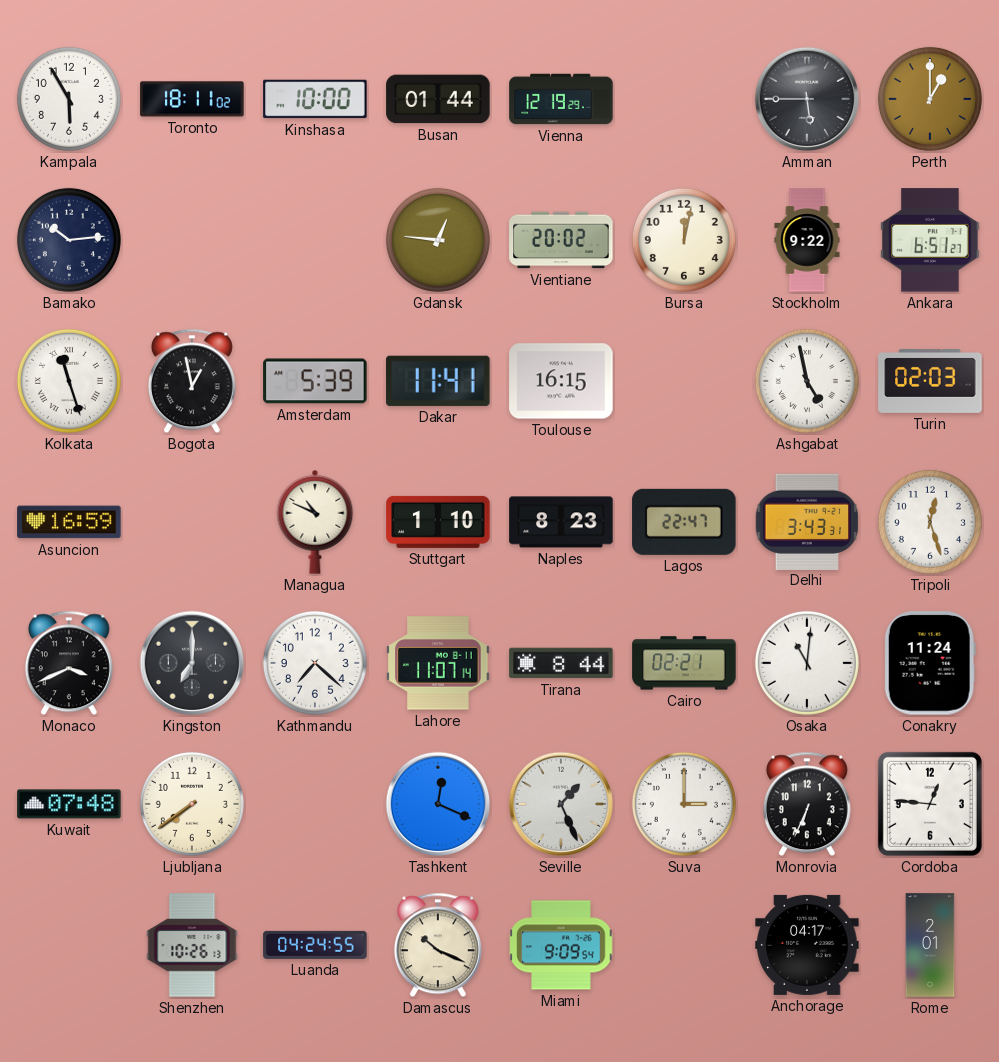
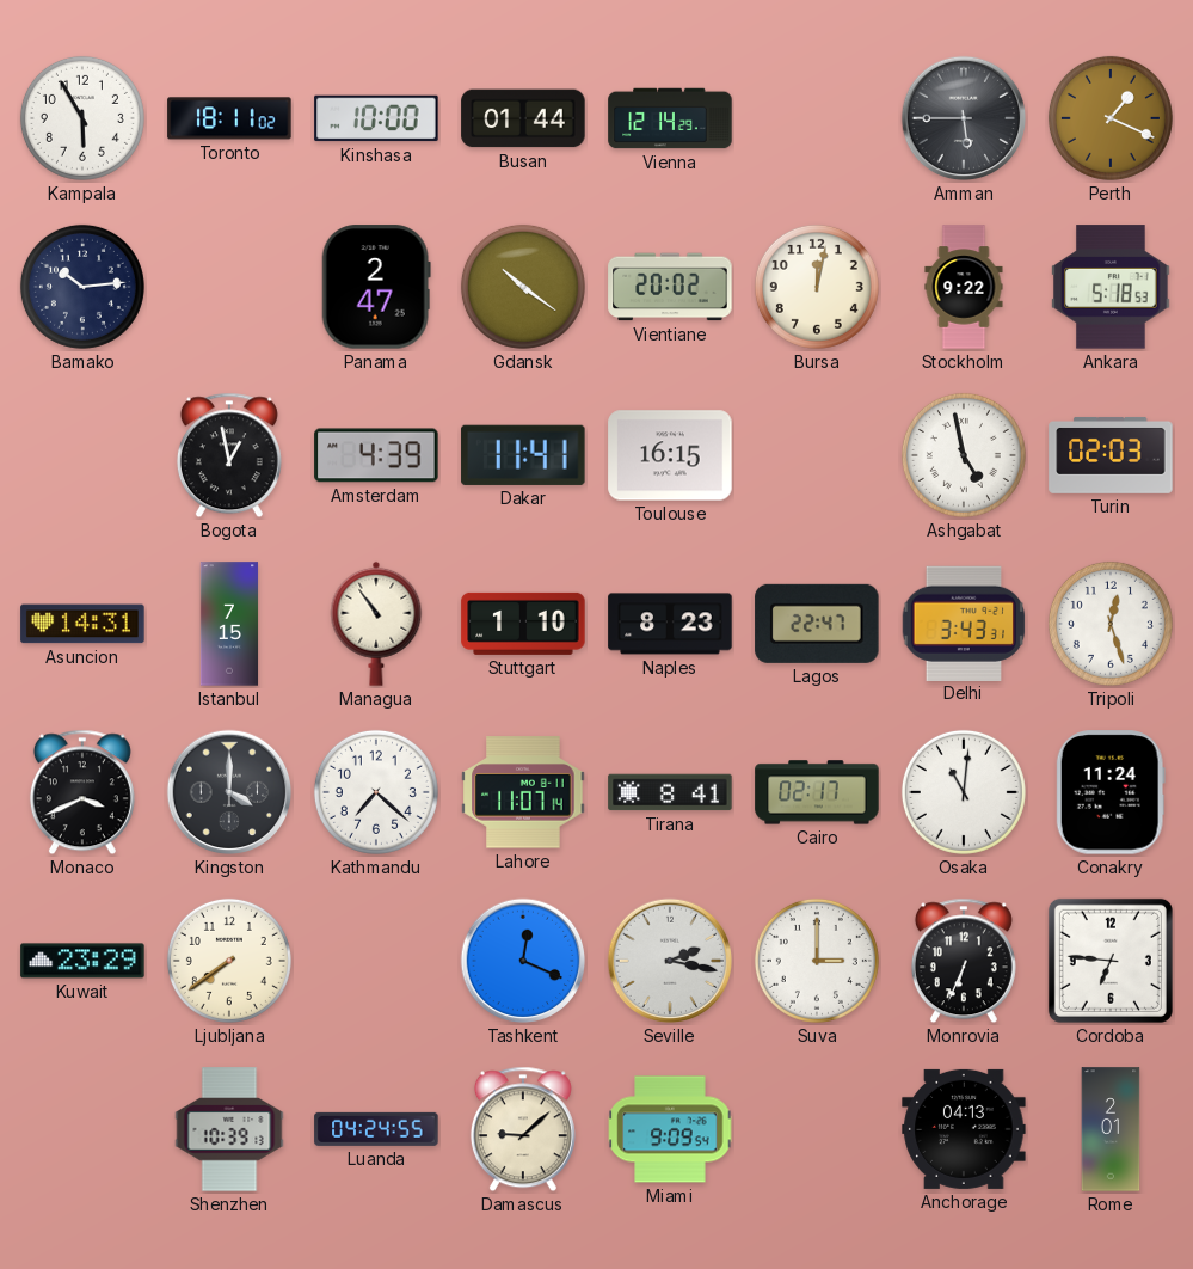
Vienna: 12:19 -> 12:14
Perth: 1:00 -> 1:19
Panama: none -> 2:47
Gdansk: 12:46 -> 10:21
Ankara: 6:51 -> 5:18
Kolkata: 11:27 -> none
Amsterdam: 5:39 -> 4:39
Asuncion: 16:59 -> 14:31
Istanbul: none -> 7:15
Managua: 10:49 -> 10:54
Kingston: 7:00 -> 4:00
Tirana: 8:44 -> 8:41
Cairo: 02:21 -> 02:17
Kuwait: 07:48 -> 23:29
Seville: 1:26 -> 2:17
Cordoba: 12:46 -> 6:46
Shenzhen: 10:26 -> 10:39
Damascus: 10:19 -> 9:08
Anchorage: 04:17 -> 04:13
